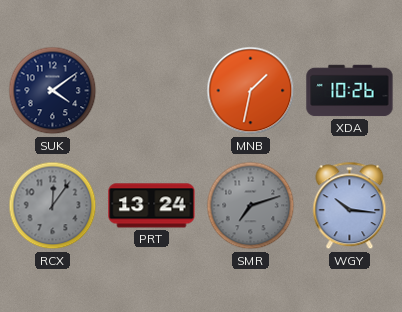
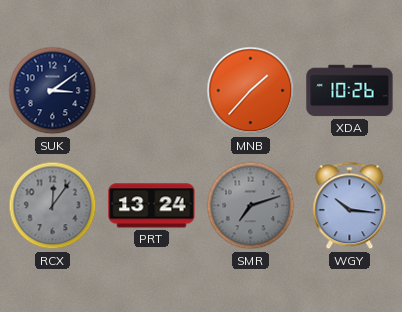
SUK: 4:09 -> 3:09
MNB: 1:32 -> 1:37
